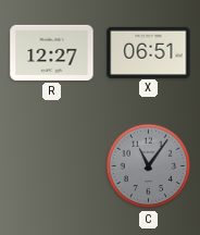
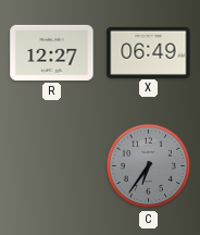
X: 06:51 -> 06:49
C: 11:06 -> 6:36
